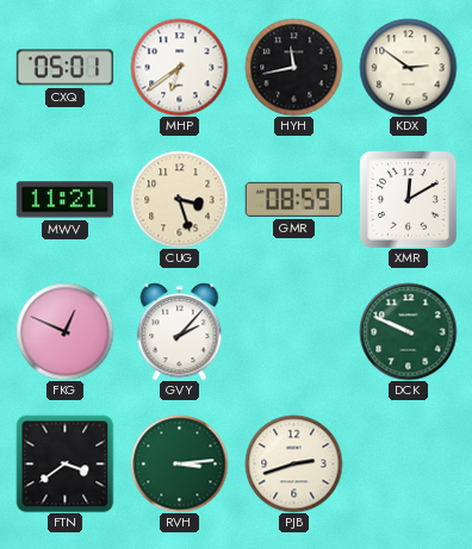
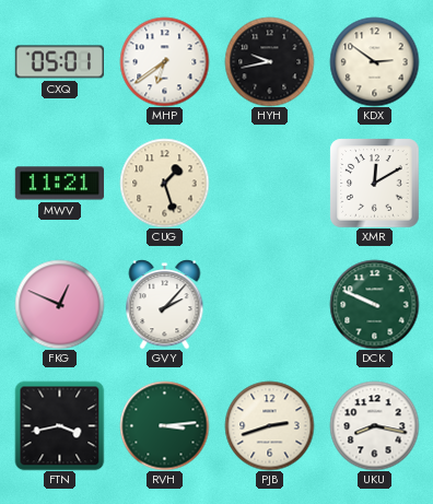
HYH: 11:43 -> 9:43
CUG: 3:27 -> 1:27
GMR: 08:59 -> none
FTN: 3:39 -> 3:43
UKU: none -> 8:17
